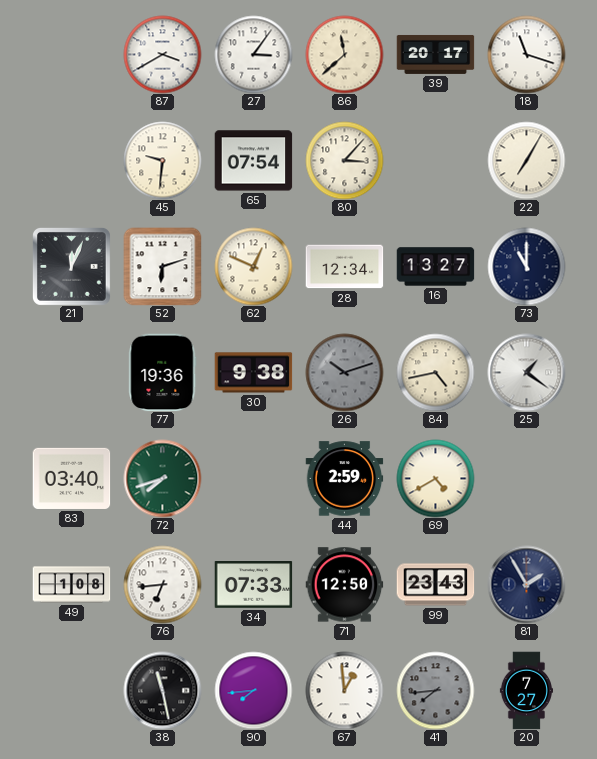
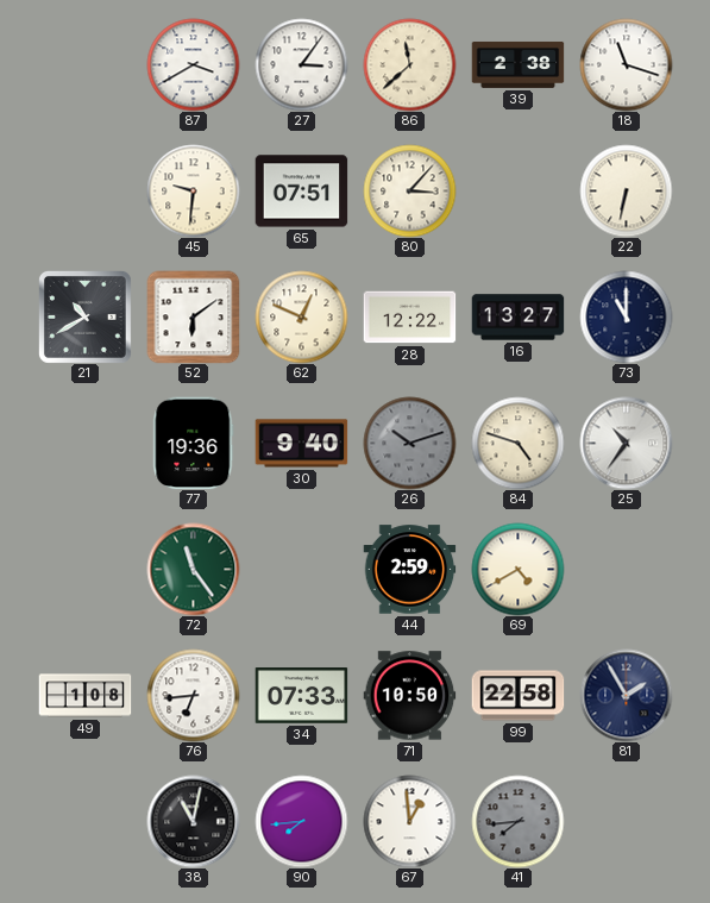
39: 20:17 -> 2:38
65: 07:54 -> 07:51
22: 7:05 -> 6:32
21: 12:04 -> 10:40
52: 6:12 -> 6:09
28: 12:34 -> 12:22
30: 9:38 -> 9:40
84: 4:43 -> 4:48
25: 1:21 -> 10:36
83: 03:40 -> none
72: 7:42 -> 11:24
71: 12:50 -> 10:50
99: 23:43 -> 22:58
38: 11:28 -> 11:02
20: 7:27 -> none
